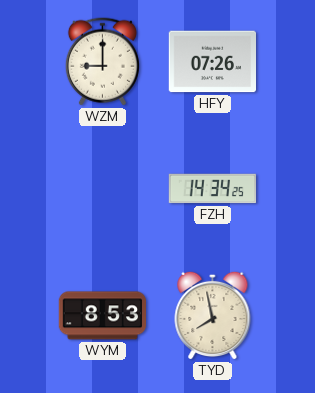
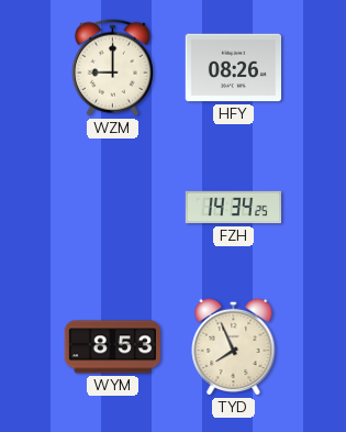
HFY: 07:26 -> 08:26
TYD: 7:58 -> 7:56
